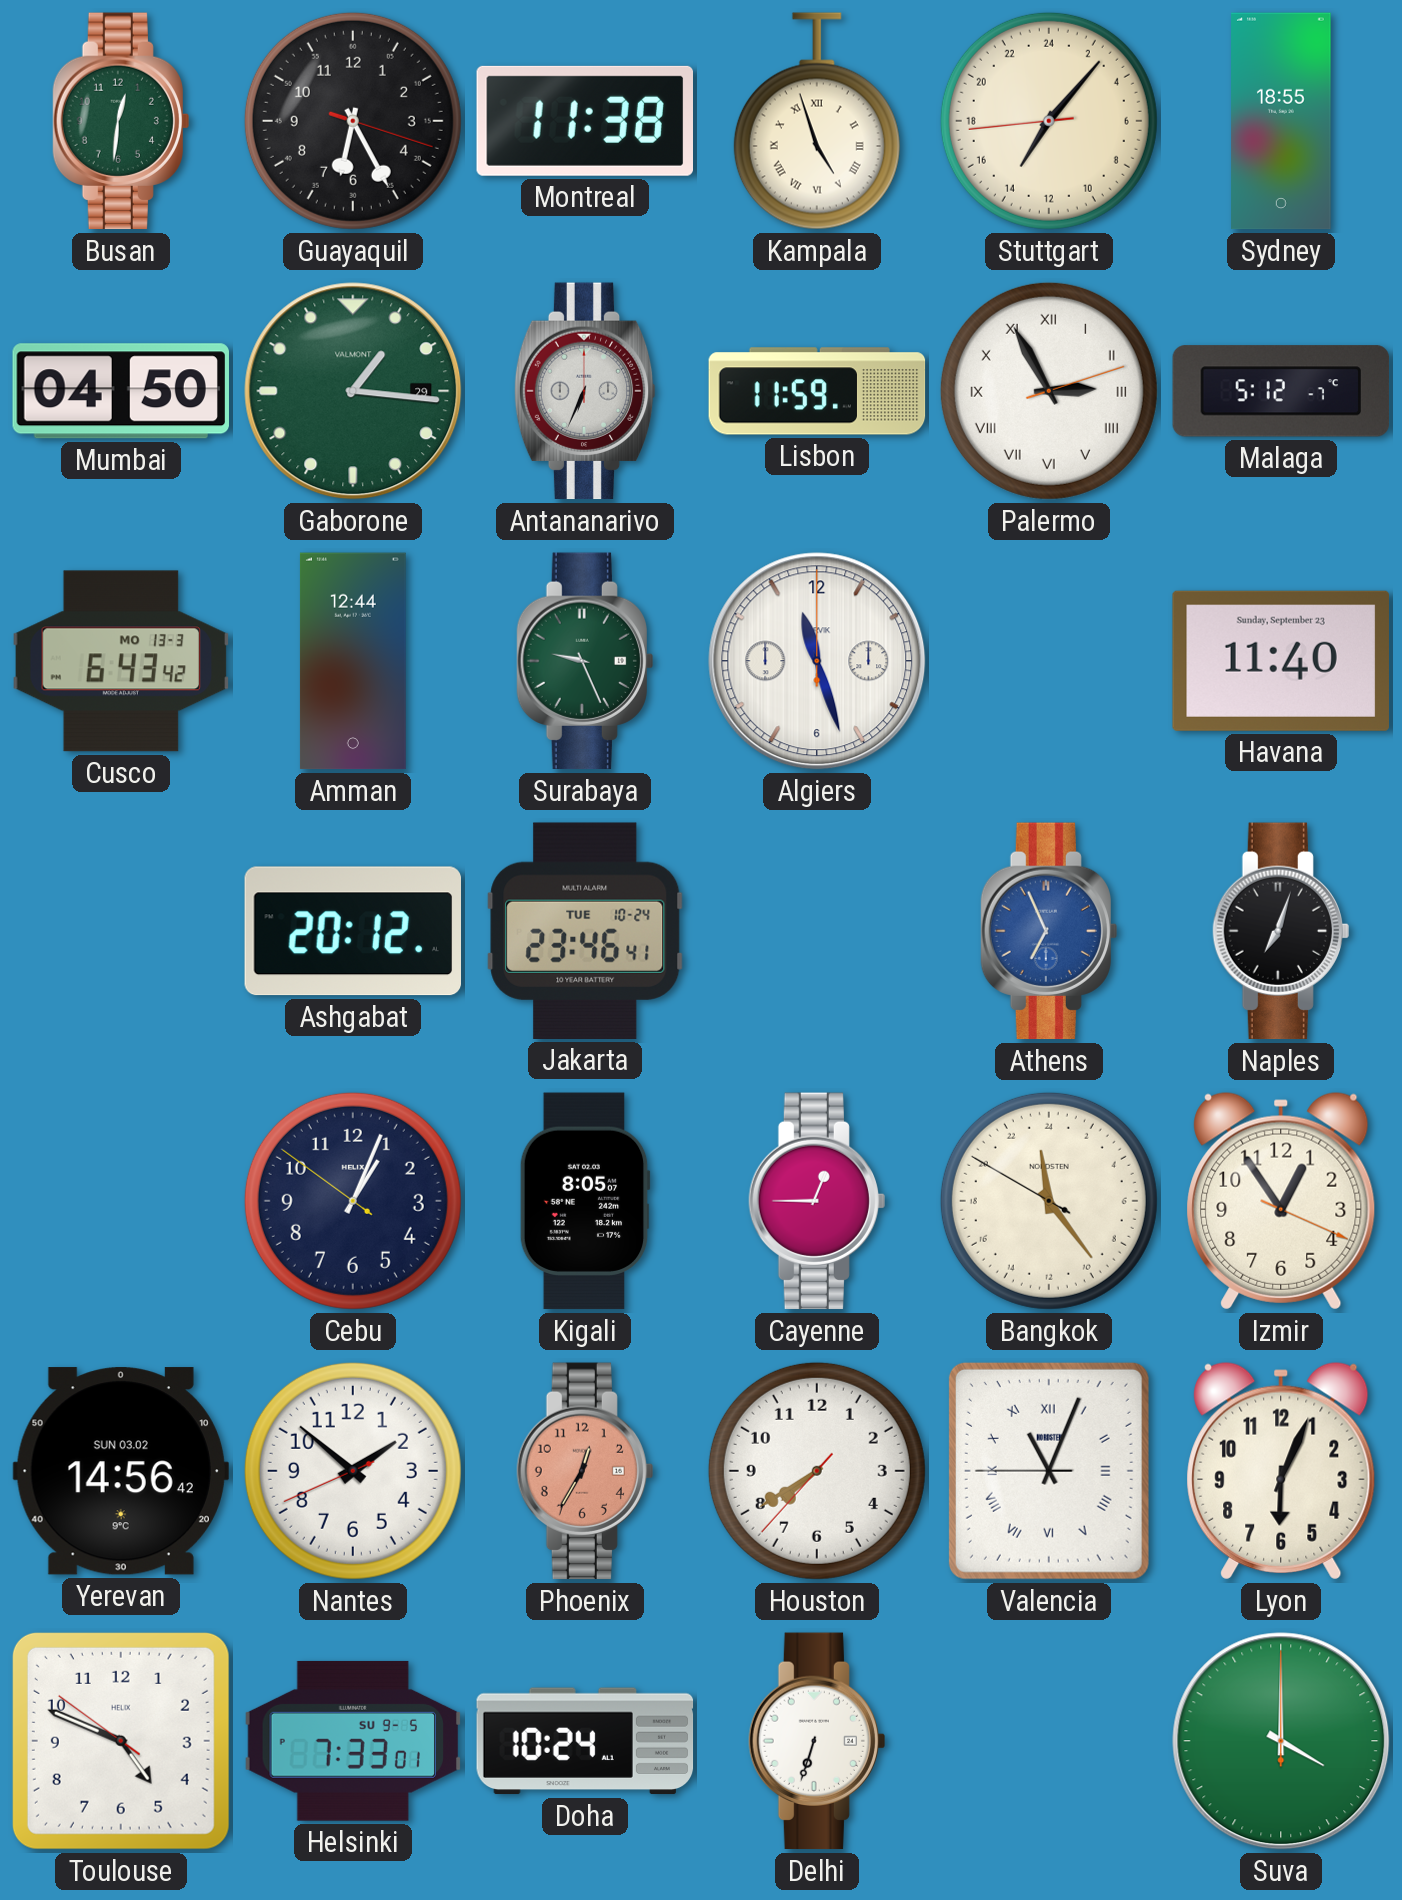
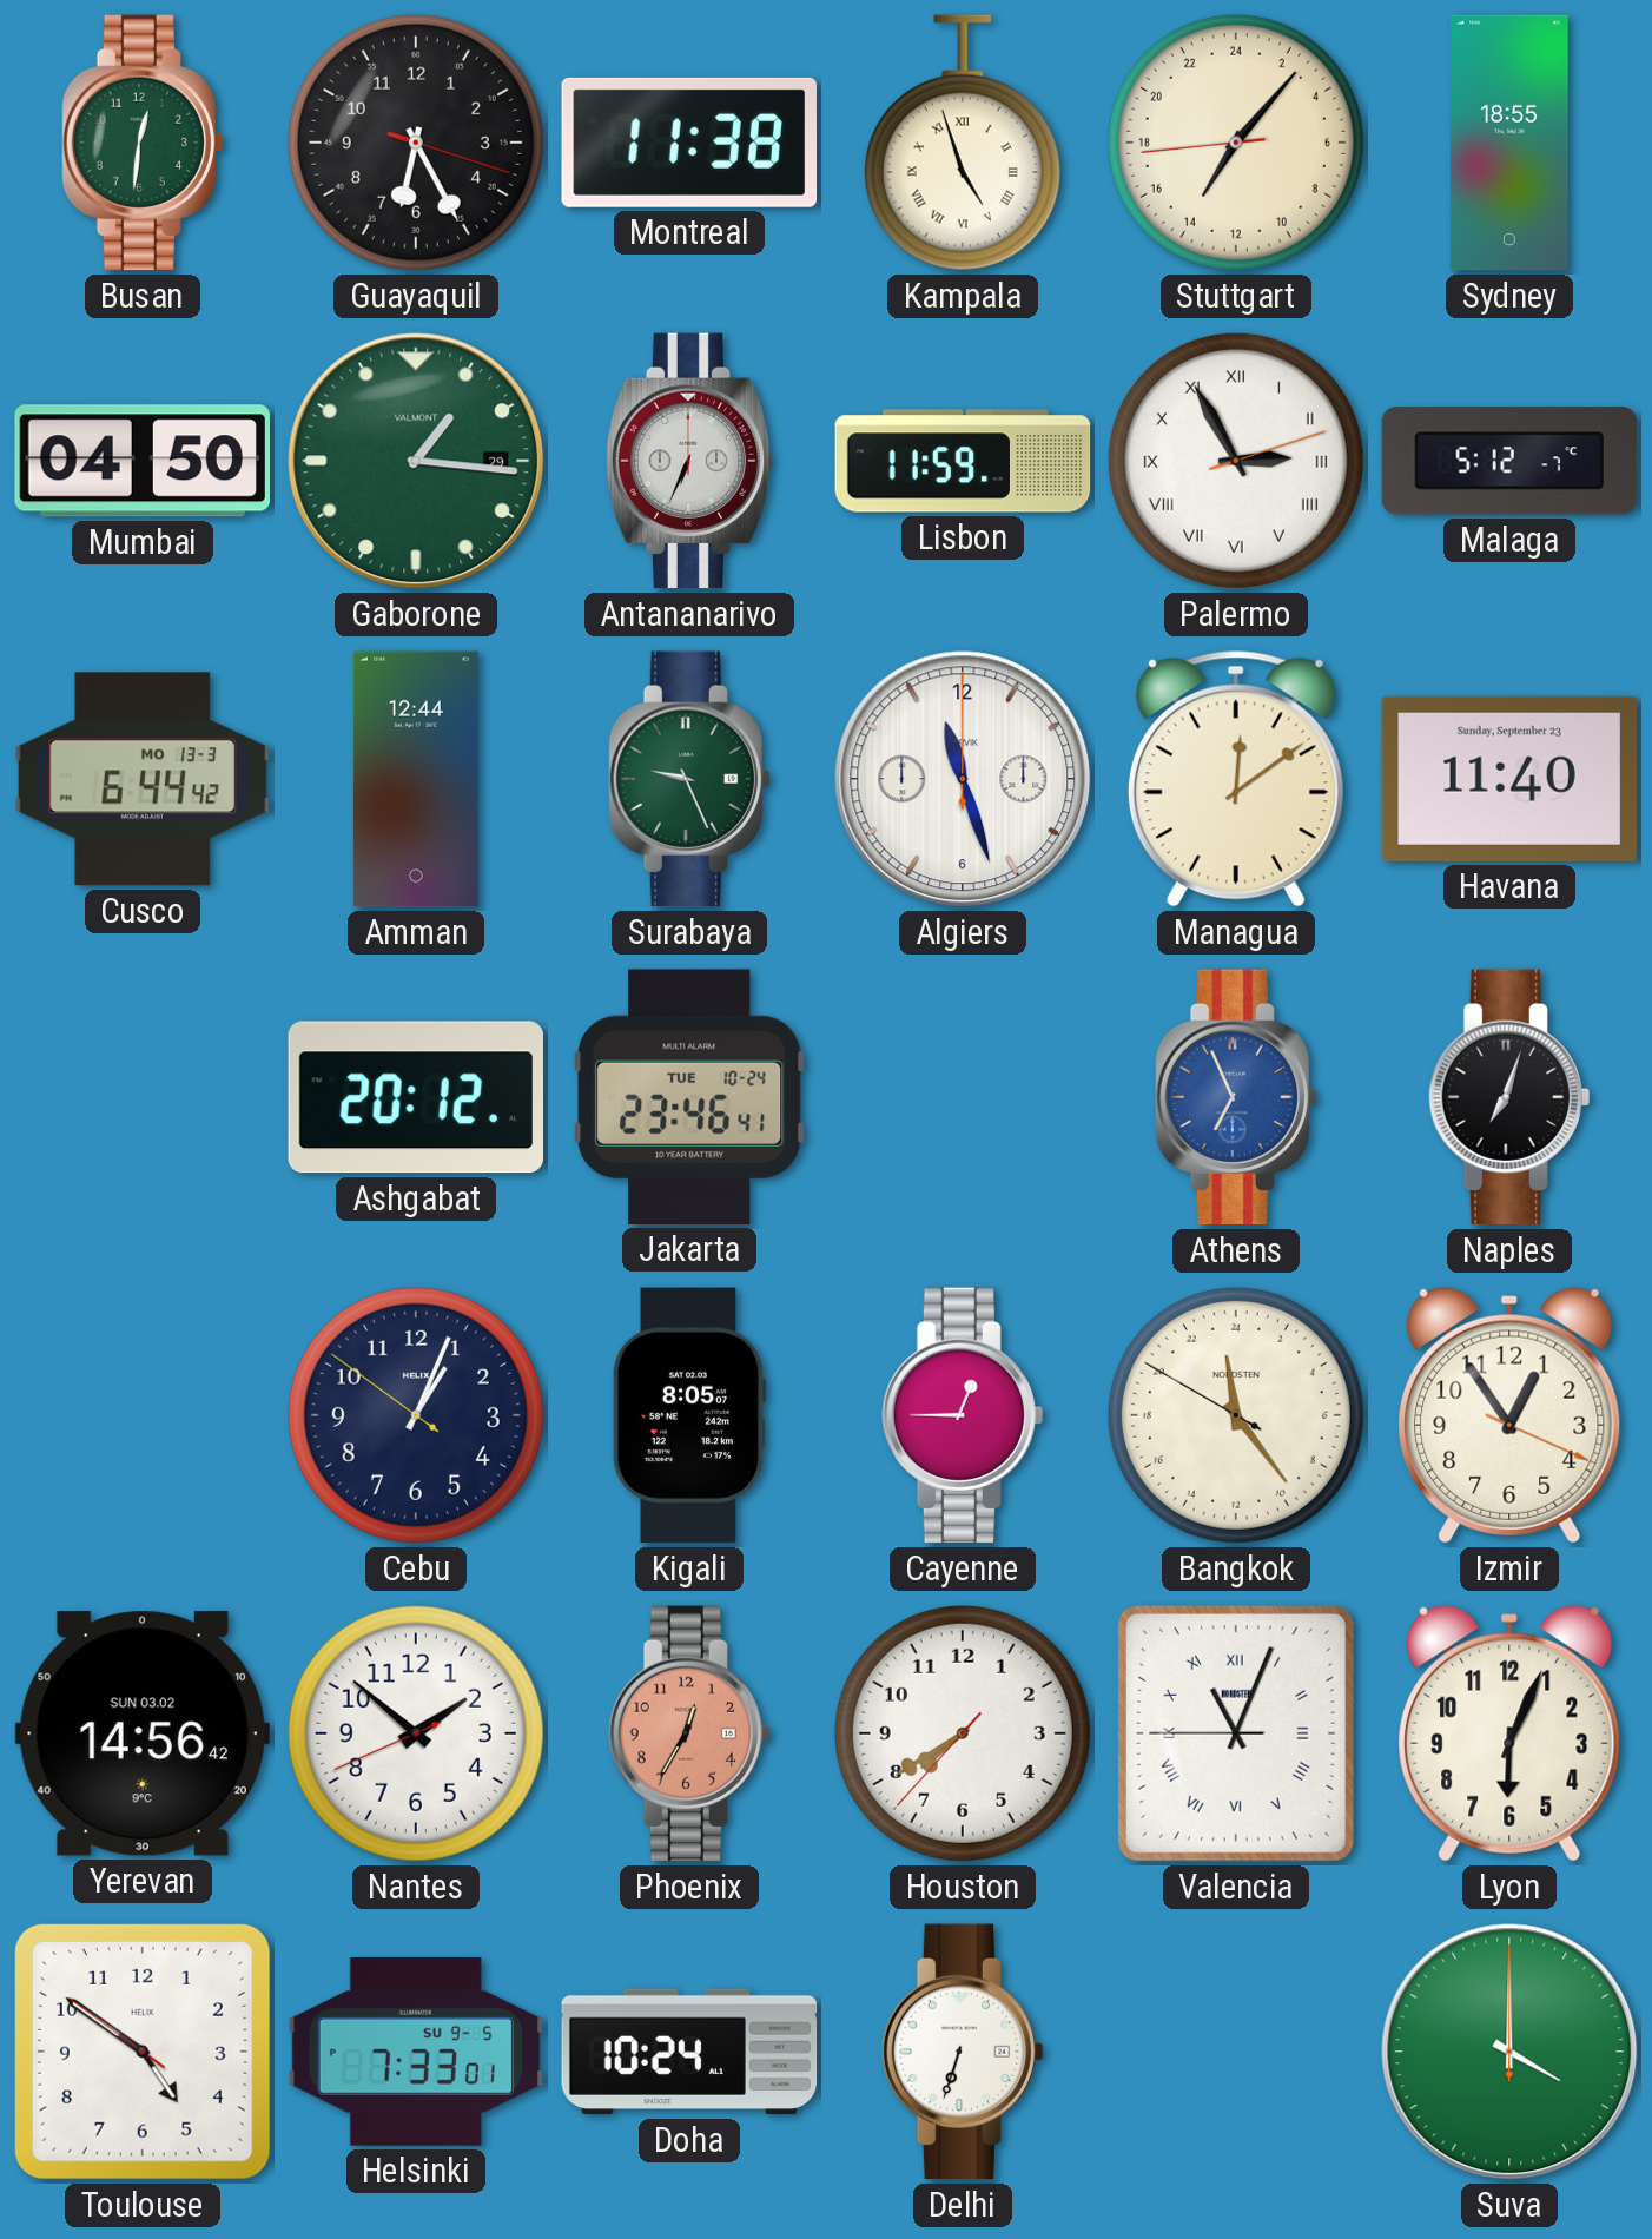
Cusco: 6:43 -> 6:44
Managua: none -> 12:09
Toulouse: 4:48 -> 4:50
